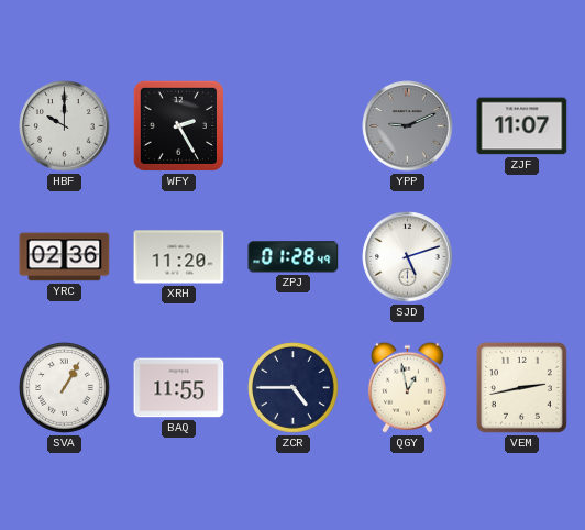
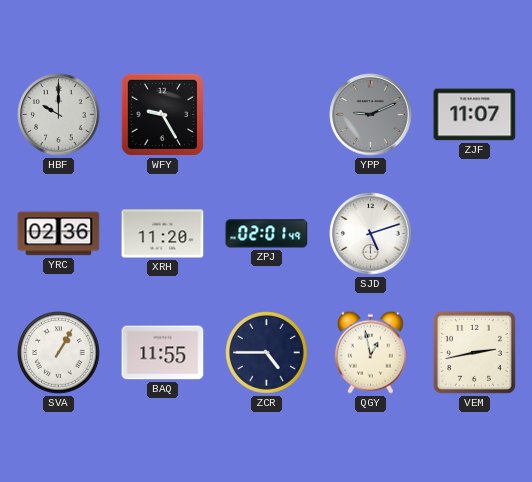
WFY: 2:25 -> 9:25
ZPJ: 01:28 -> 02:01
